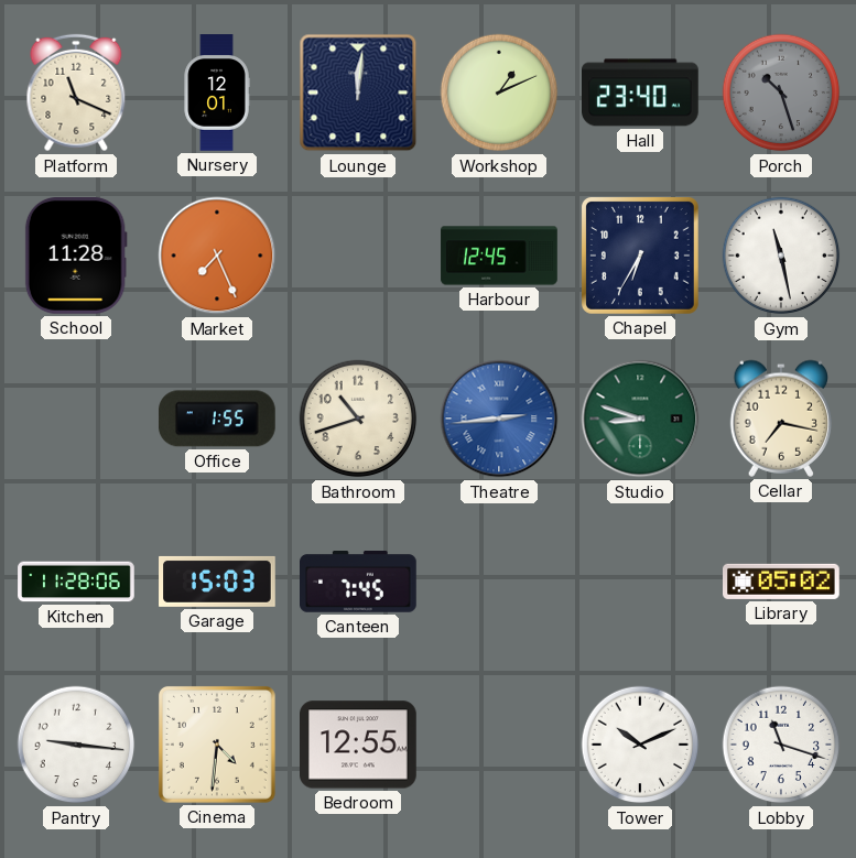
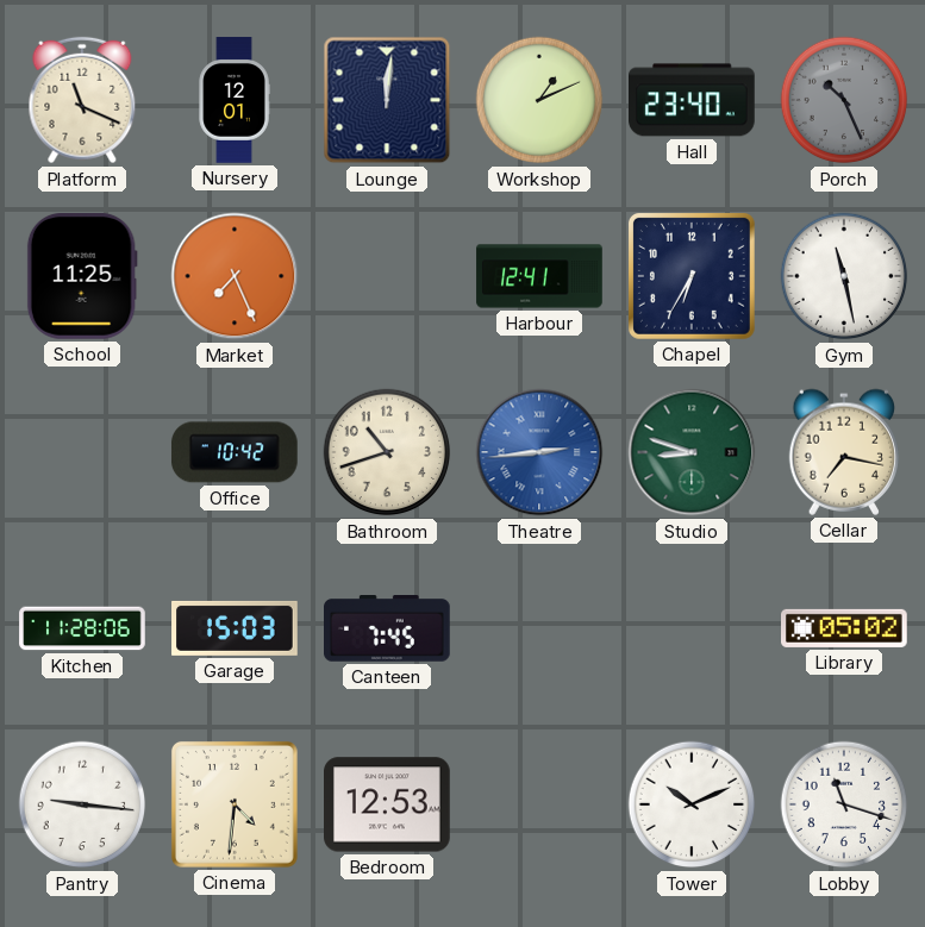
Porch: 10:27 -> 10:26
School: 11:28 -> 11:25
Harbour: 12:45 -> 12:41
Office: 1:55 -> 10:42
Bedroom: 12:55 -> 12:53
